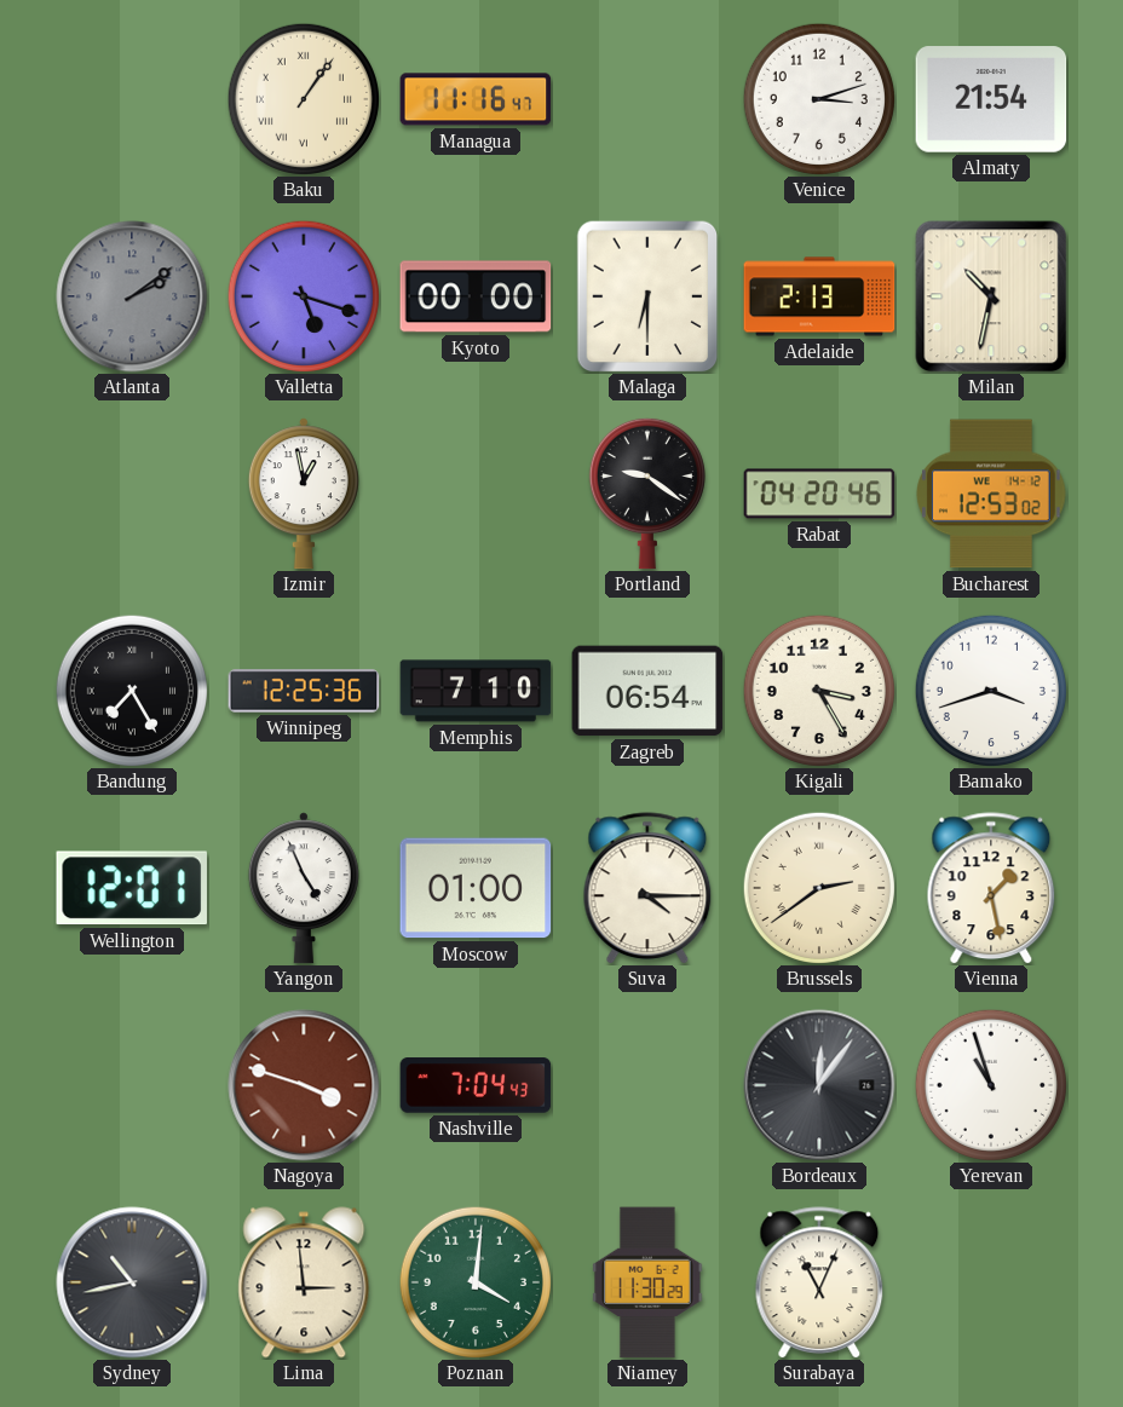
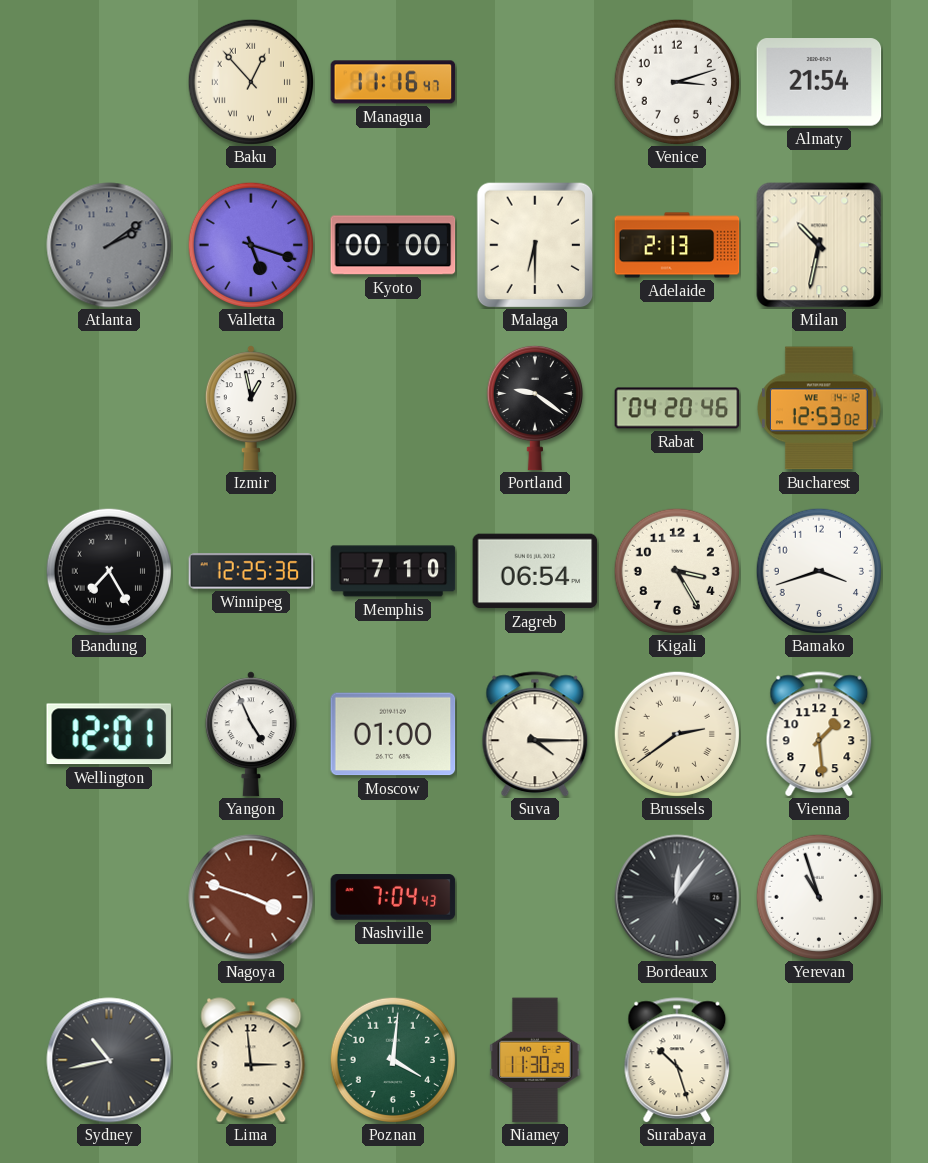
Baku: 1:06 -> 12:53
Vienna: 1:28 -> 1:29
Surabaya: 11:04 -> 10:27
